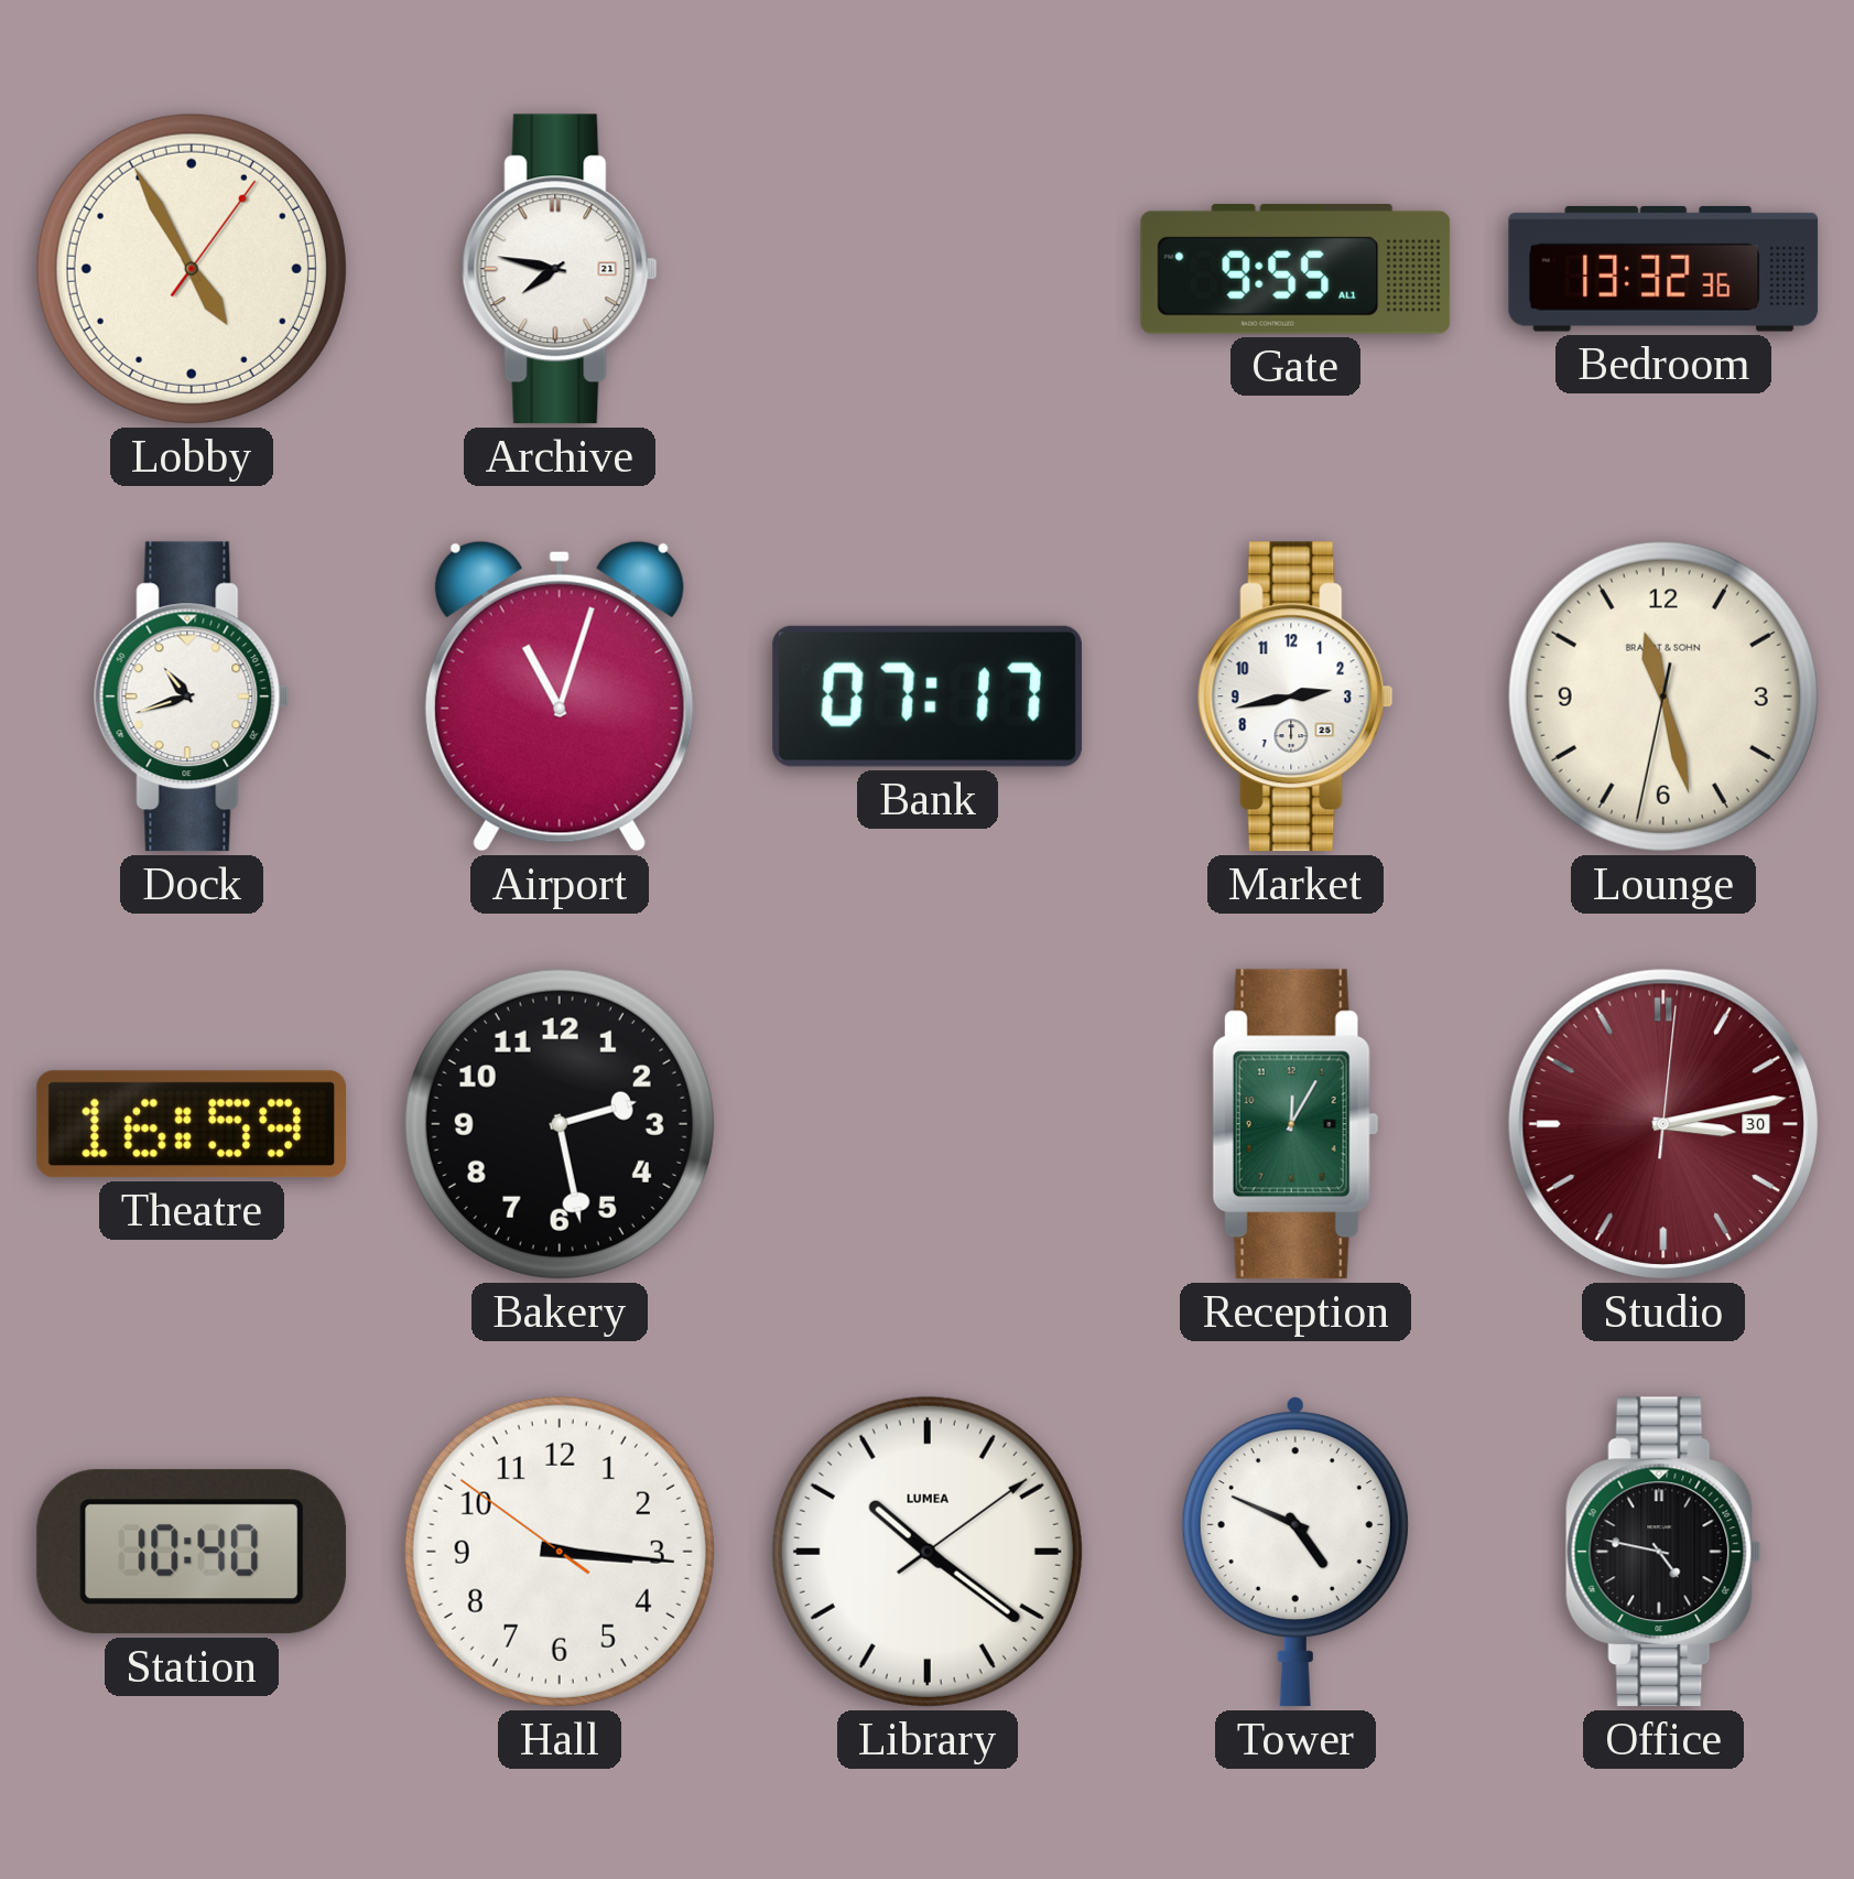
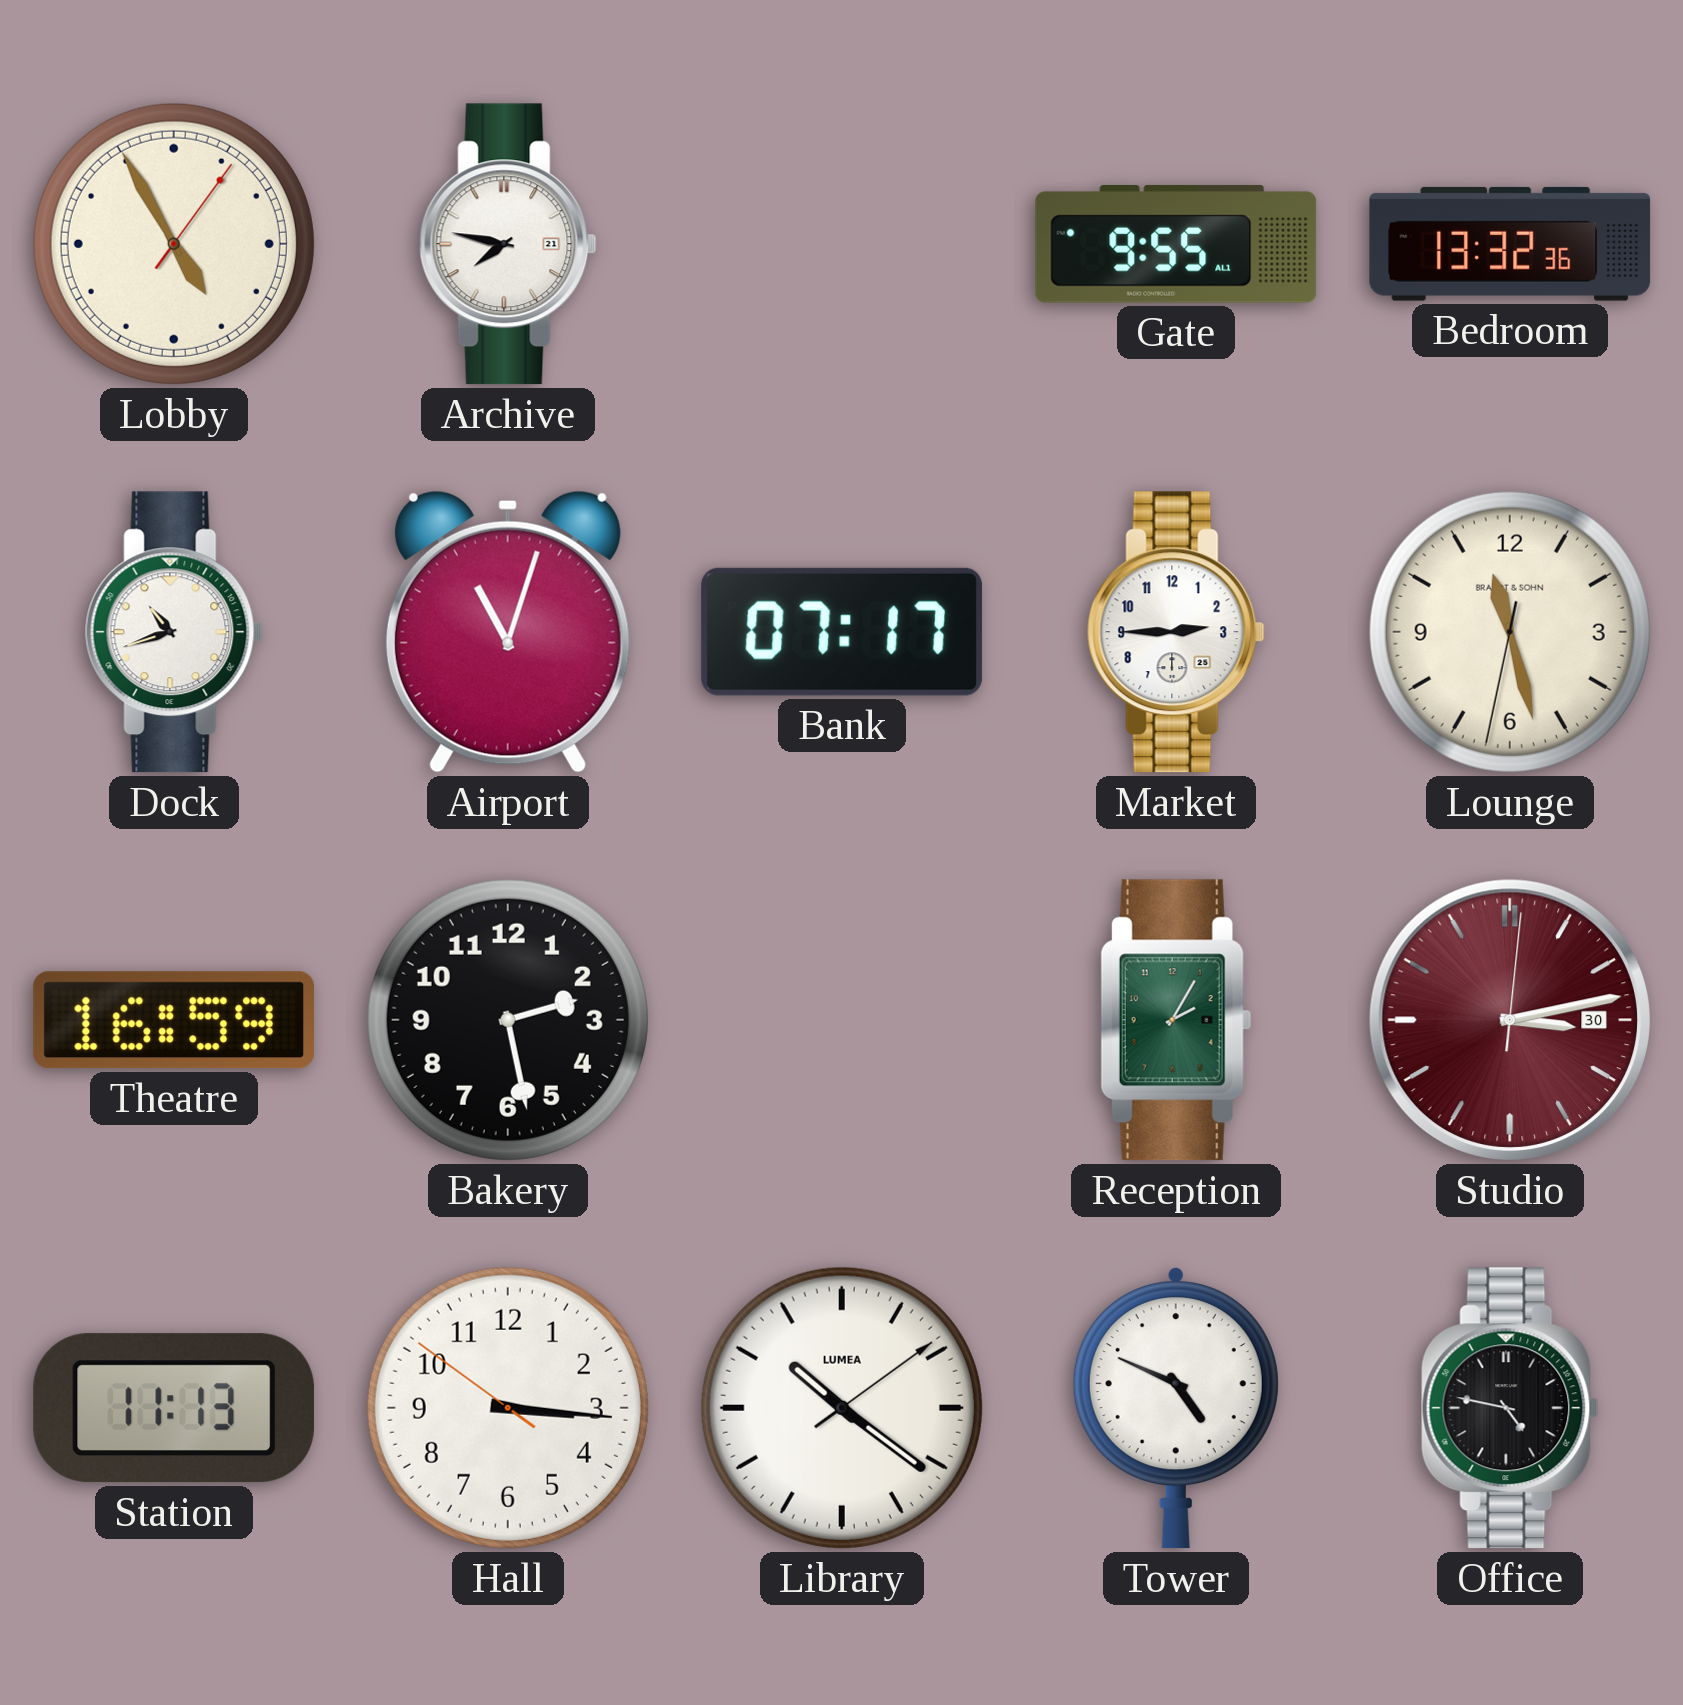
Market: 2:43 -> 2:45
Reception: 12:05 -> 2:05
Station: 10:40 -> 11:13
